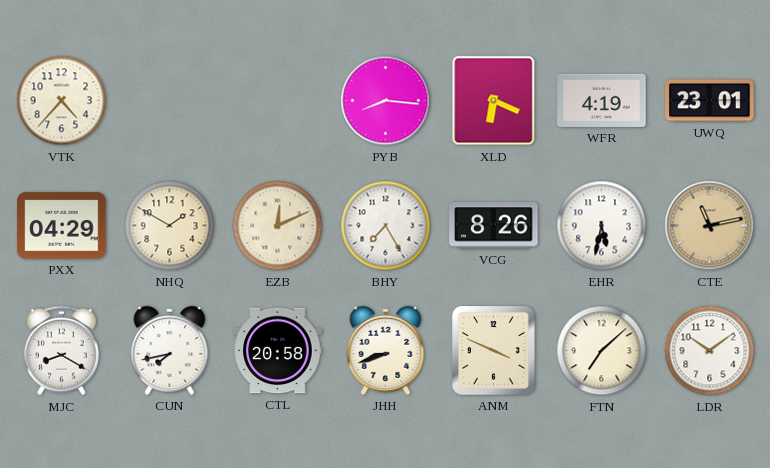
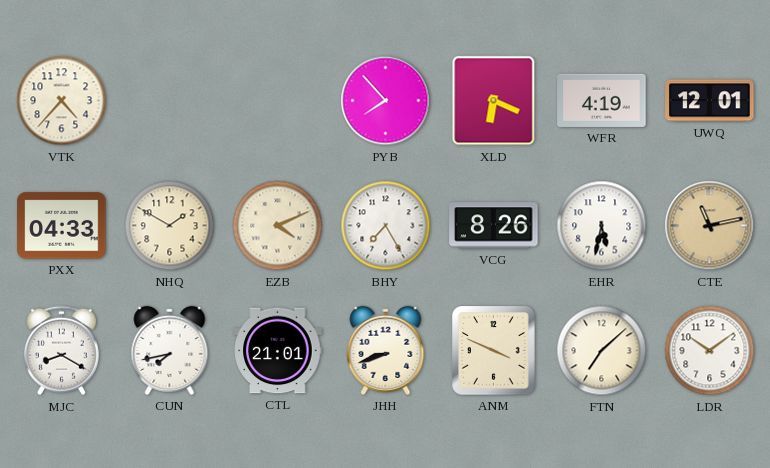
PYB: 8:16 -> 7:53
UWQ: 23:01 -> 12:01
PXX: 04:29 -> 04:33
EZB: 12:11 -> 4:11
CTL: 20:58 -> 21:01
